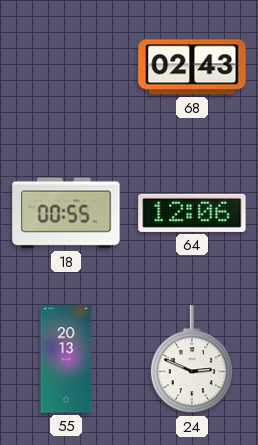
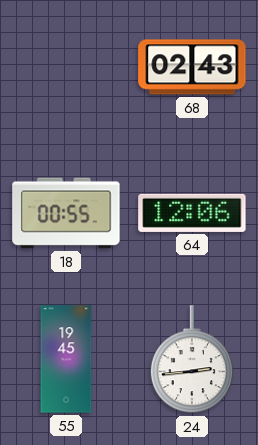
55: 20:13 -> 19:45
24: 2:49 -> 2:44
